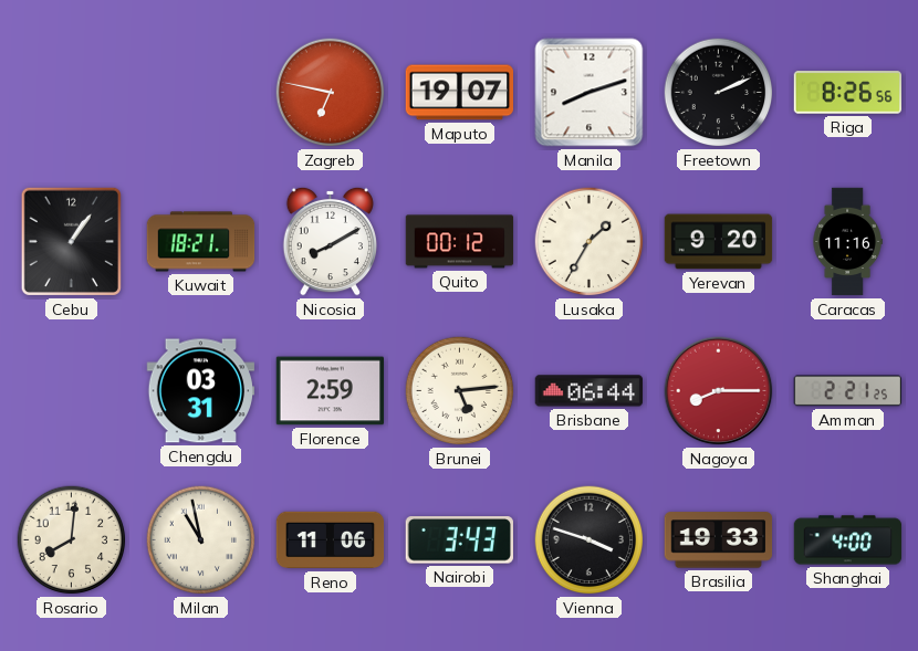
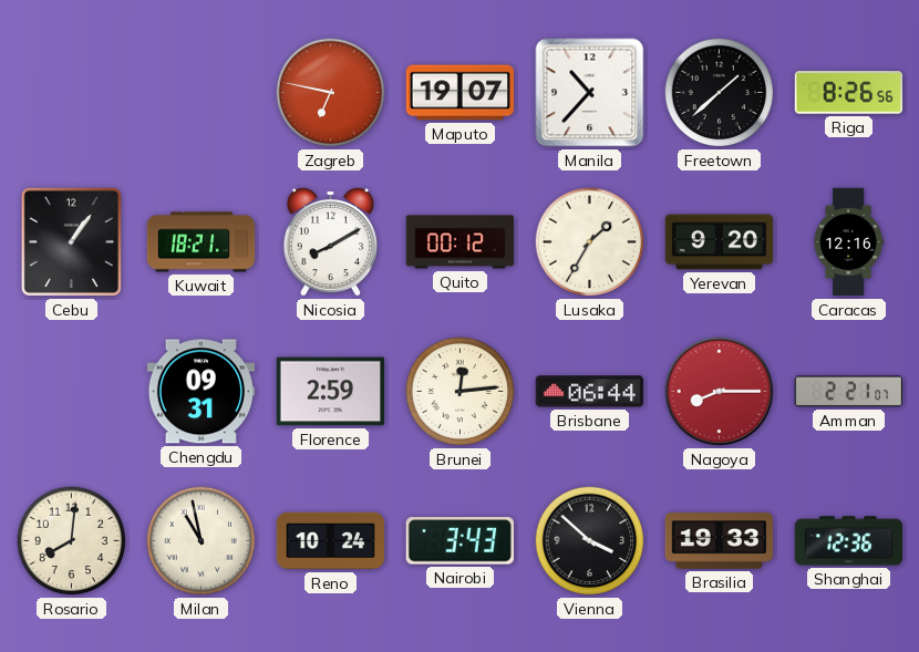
Manila: 8:12 -> 10:37
Freetown: 2:11 -> 1:38
Caracas: 11:16 -> 12:16
Chengdu: 03:31 -> 09:31
Brunei: 5:14 -> 12:14
Amman: 2:21:25 -> 2:21:07
Reno: 11:06 -> 10:24
Vienna: 3:48 -> 3:52
Shanghai: 4:00 -> 12:36
